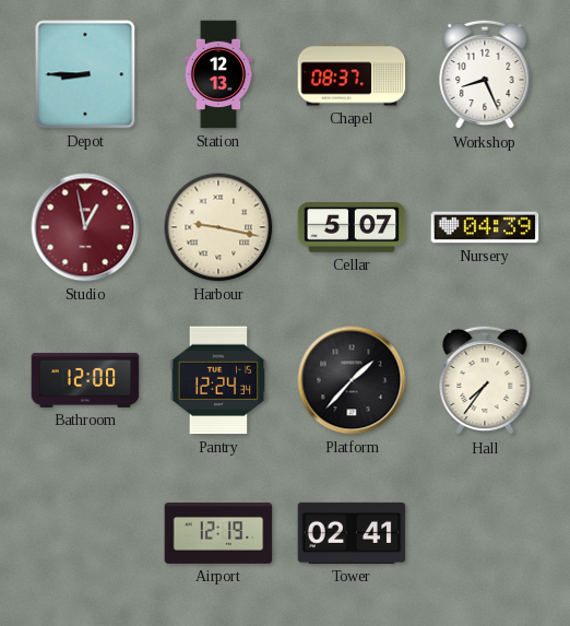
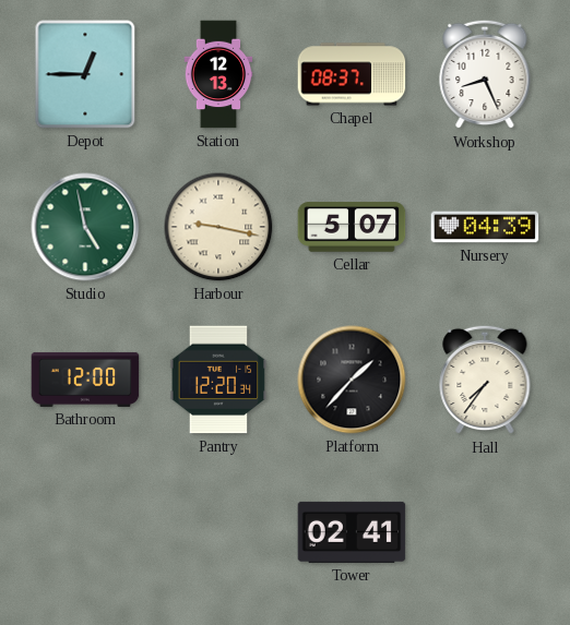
Depot: 8:45 -> 12:45
Studio: 12:58 -> 4:58
Studio dial: burgundy -> green
Pantry: 12:24 -> 12:20
Airport: 12:19 -> none
